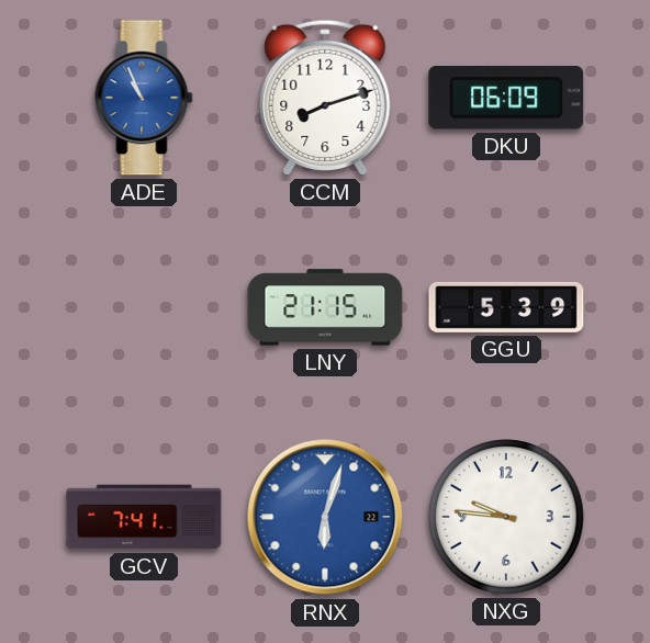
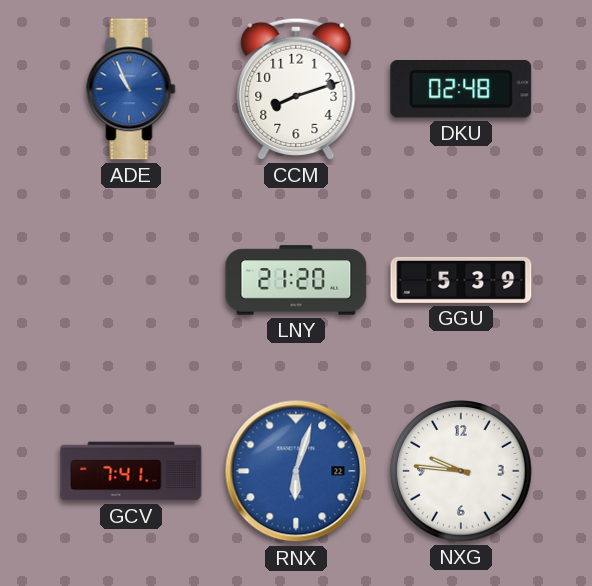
DKU: 06:09 -> 02:48
LNY: 21:15 -> 21:20
